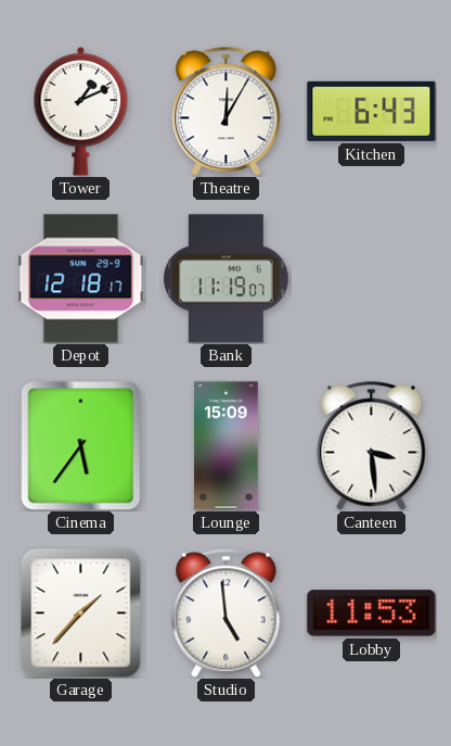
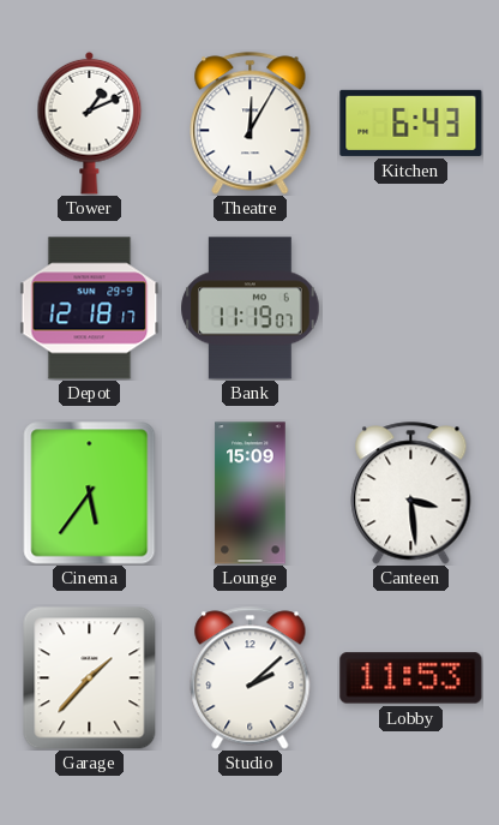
Studio: 4:59 -> 2:08
